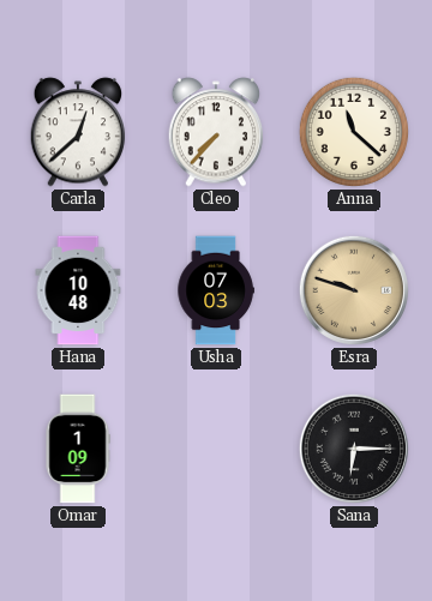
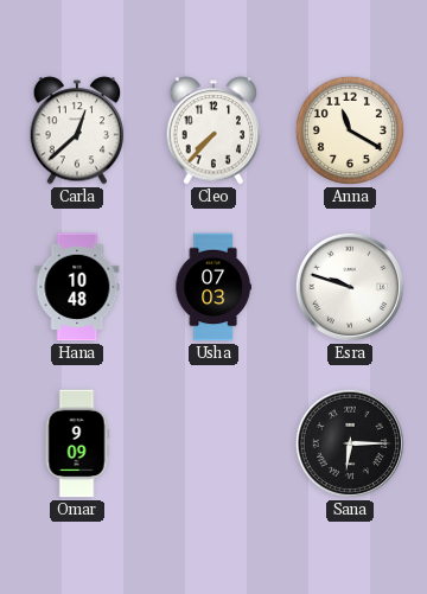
Anna: 11:22 -> 11:20
Esra dial: champagne -> white
Omar: 1:09 -> 9:09
